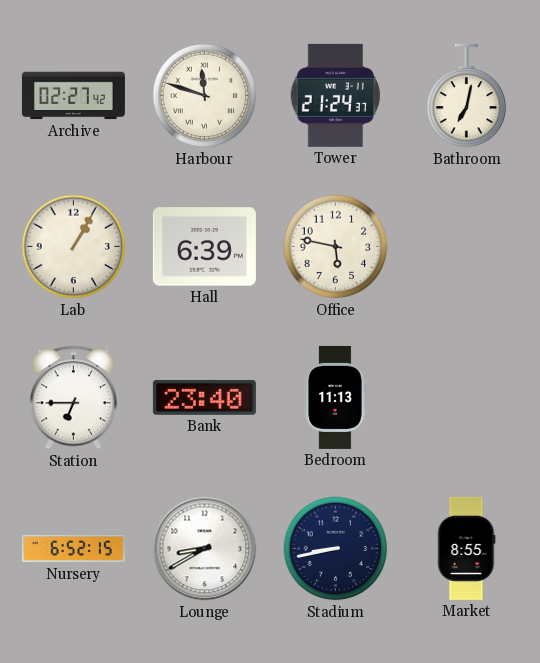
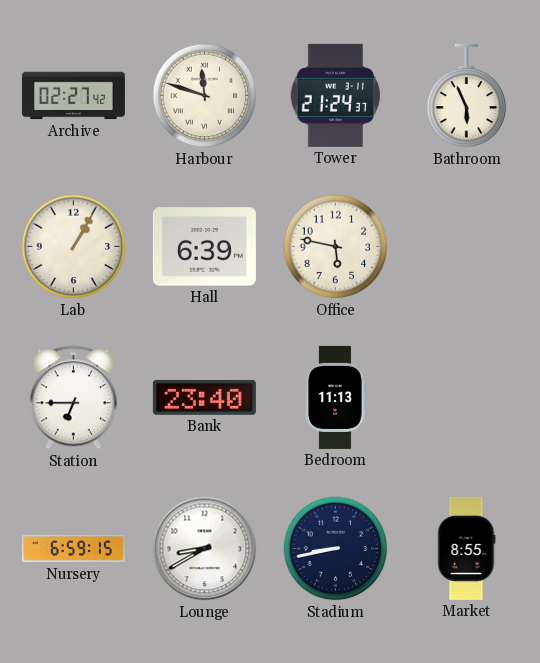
Bathroom: 7:02 -> 5:56
Nursery: 6:52 -> 6:59
